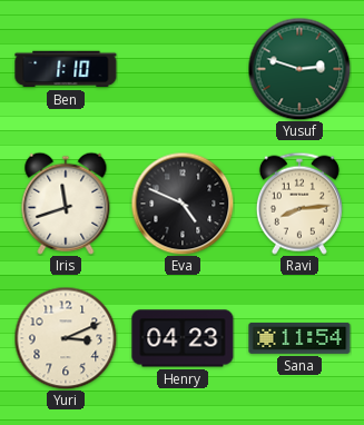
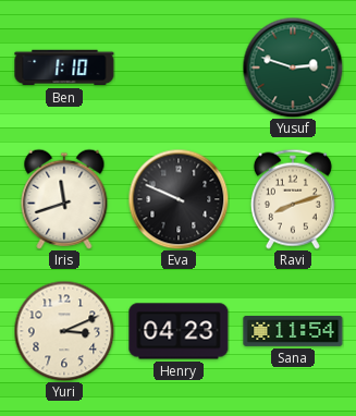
Eva: 4:49 -> 9:49
Ravi: 8:14 -> 8:12
